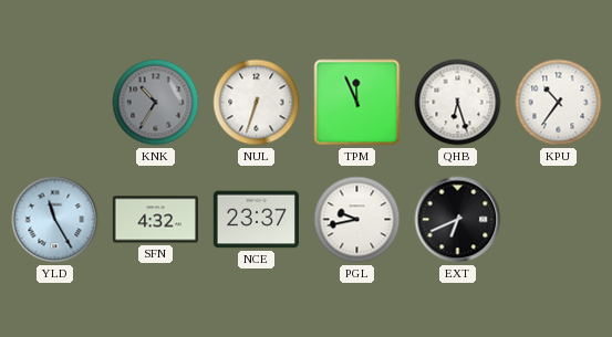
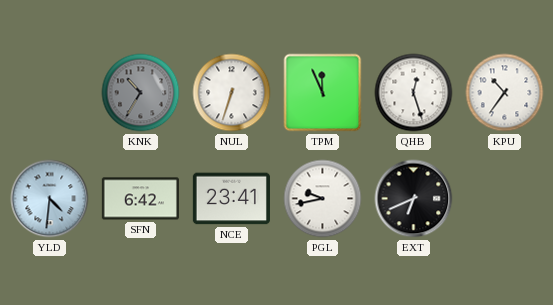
QHB: 6:27 -> 12:27
YLD: 11:25 -> 4:31
SFN: 4:32 -> 6:42
NCE: 23:37 -> 23:41
